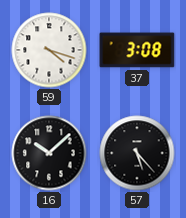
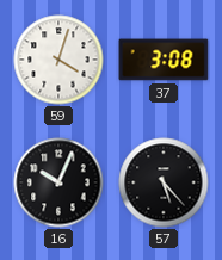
59: 4:18 -> 4:03
16: 10:08 -> 10:04
